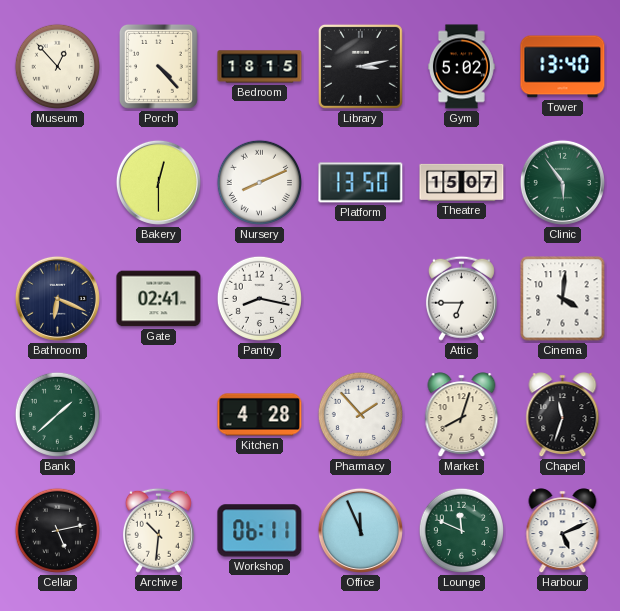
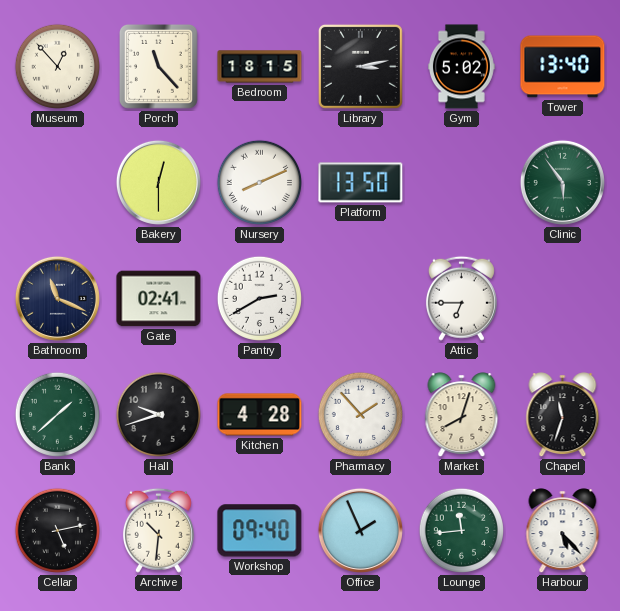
Porch: 4:23 -> 11:23
Theatre: 15:07 -> none
Bathroom: 6:19 -> 11:19
Pantry: 8:17 -> 2:40
Cinema: 4:01 -> none
Hall: none -> 9:42
Workshop: 06:11 -> 09:40
Office: 11:56 -> 1:56
Lounge: 11:49 -> 11:44
Harbour: 5:11 -> 5:23
